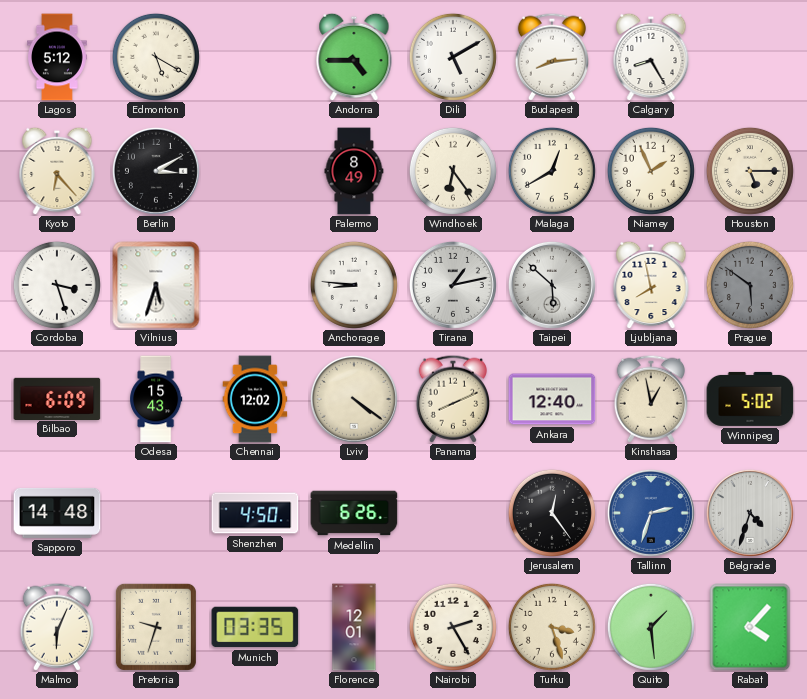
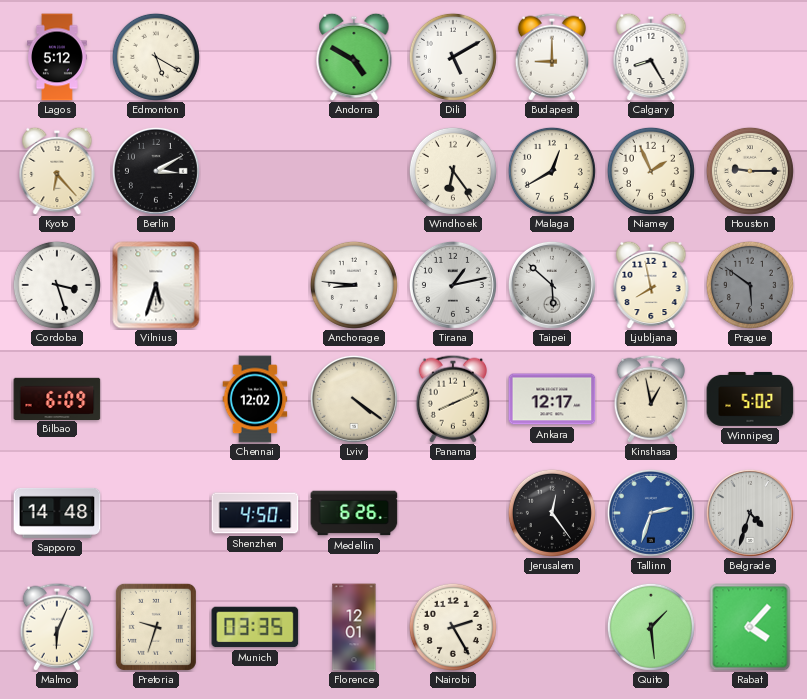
Andorra: 4:45 -> 4:50
Budapest: 8:14 -> 9:00
Palermo: 8:49 -> none
Houston: 5:15 -> 9:15
Odesa: 15:43 -> none
Ankara: 12:40 -> 12:17
Turku: 3:27 -> none
